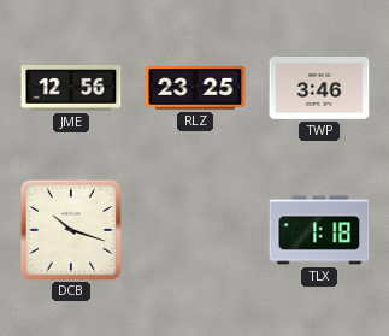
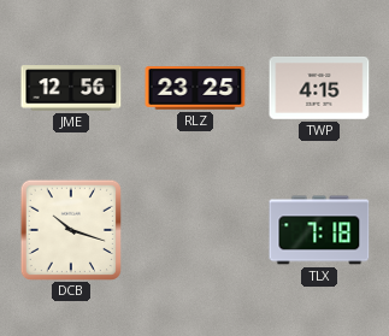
TWP: 3:46 -> 4:15
TLX: 1:18 -> 7:18
